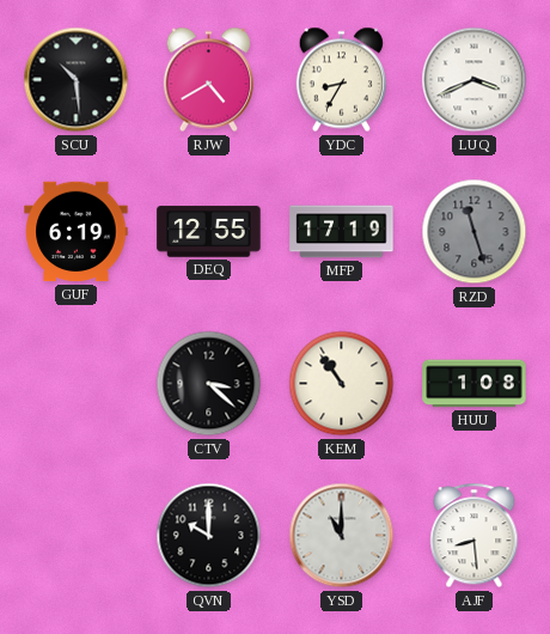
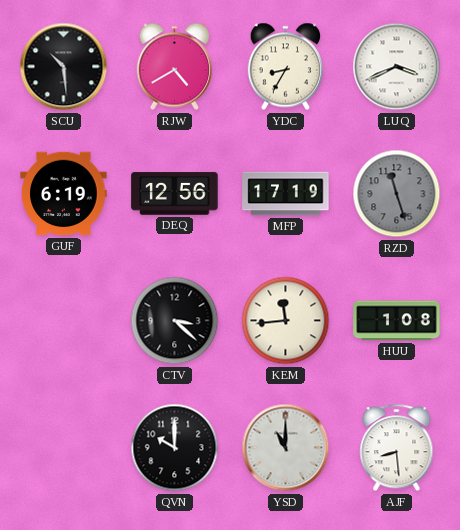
DEQ: 12:55 -> 12:56
KEM: 10:54 -> 11:44
